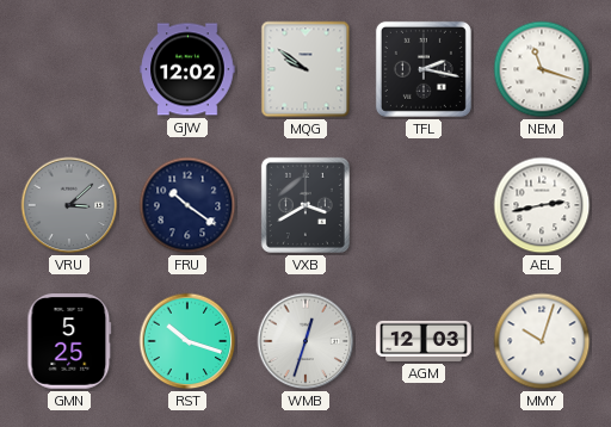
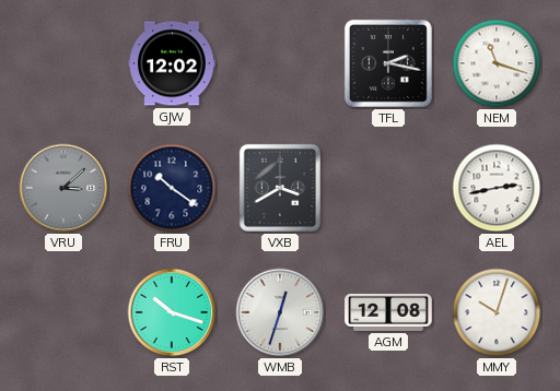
MQG: 9:51 -> none
GMN: 5:25 -> none
AGM: 12:03 -> 12:08
